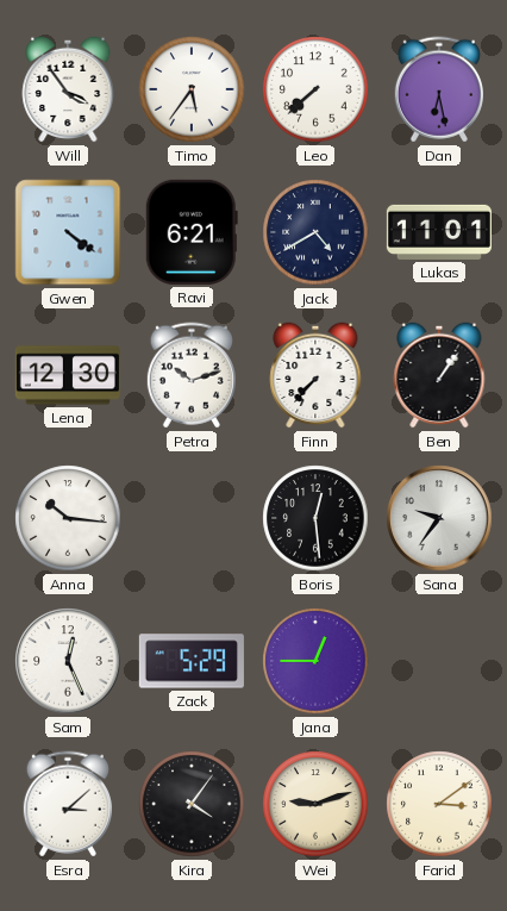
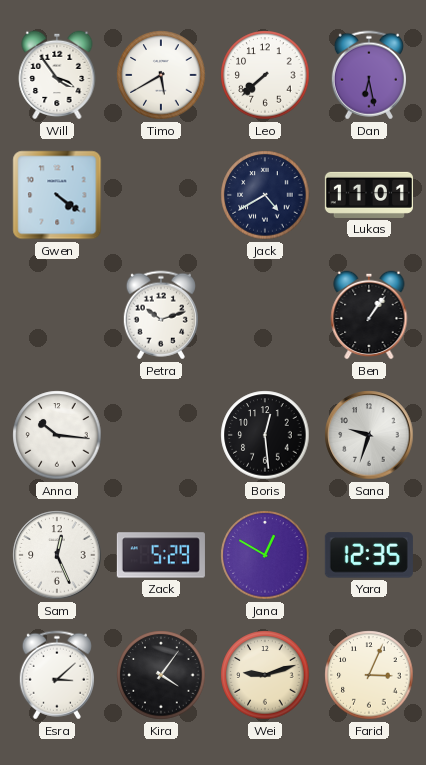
Timo: 5:36 -> 5:40
Ravi: 6:21 -> none
Lena: 12:30 -> none
Finn: 7:37 -> none
Sana: 9:36 -> 9:33
Jana: 12:45 -> 12:50
Yara: none -> 12:35
Farid: 3:09 -> 3:04
